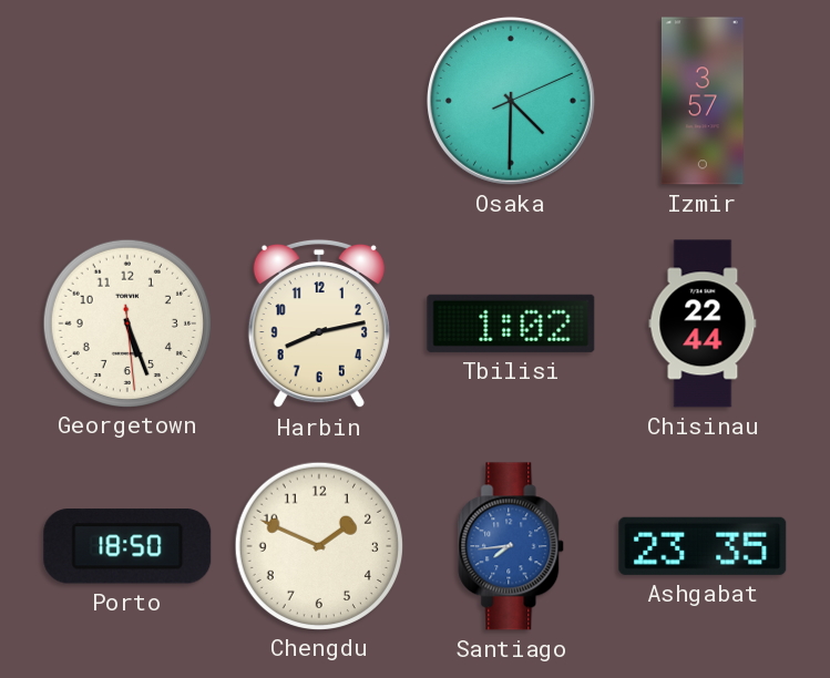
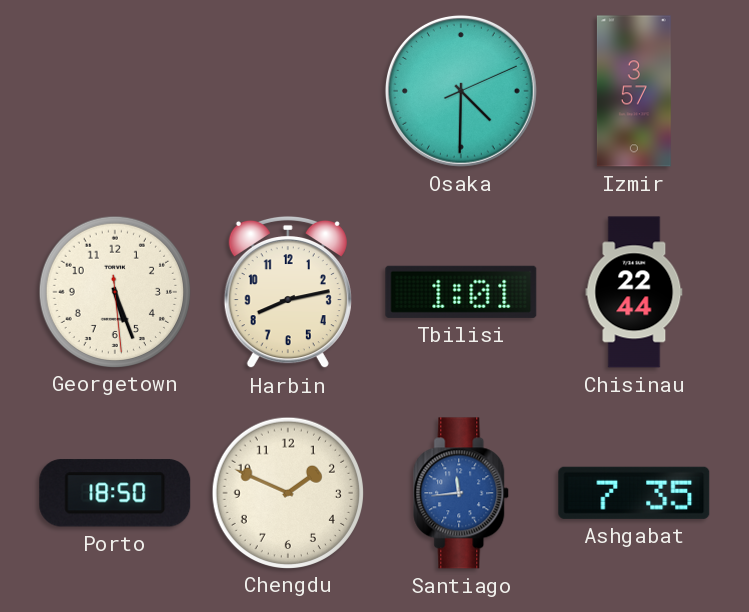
Tbilisi: 1:02 -> 1:01
Santiago: 7:44 -> 11:44
Ashgabat: 23:35 -> 7:35
